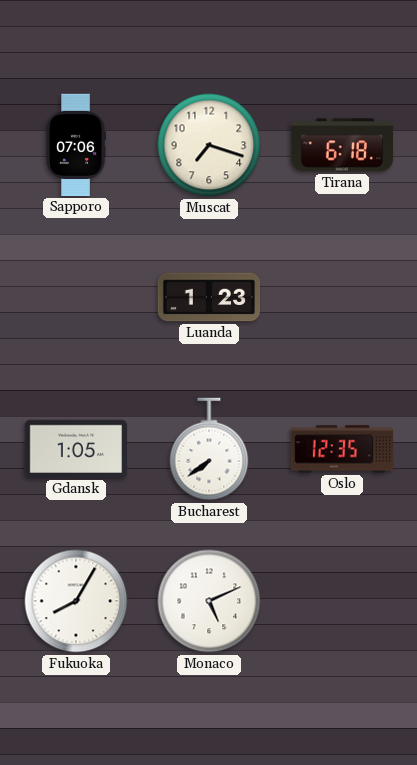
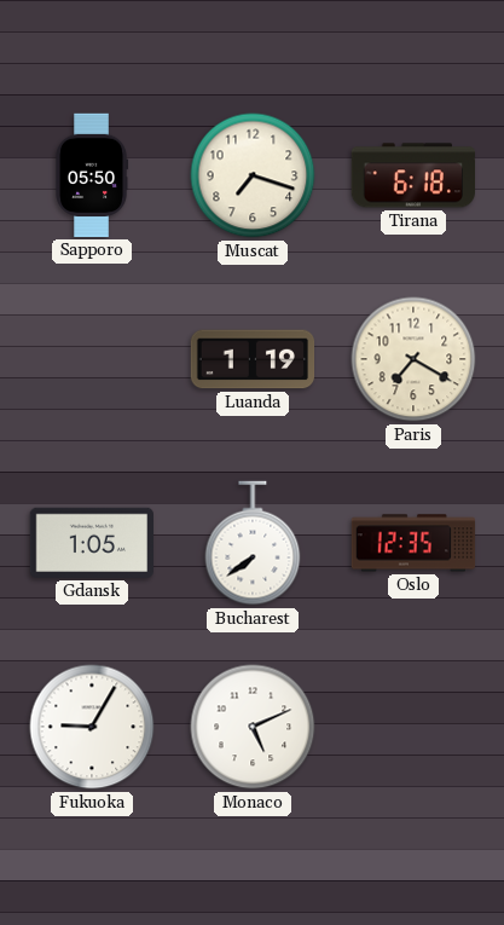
Sapporo: 07:06 -> 05:50
Luanda: 1:23 -> 1:19
Paris: none -> 7:20
Fukuoka: 8:05 -> 9:05
